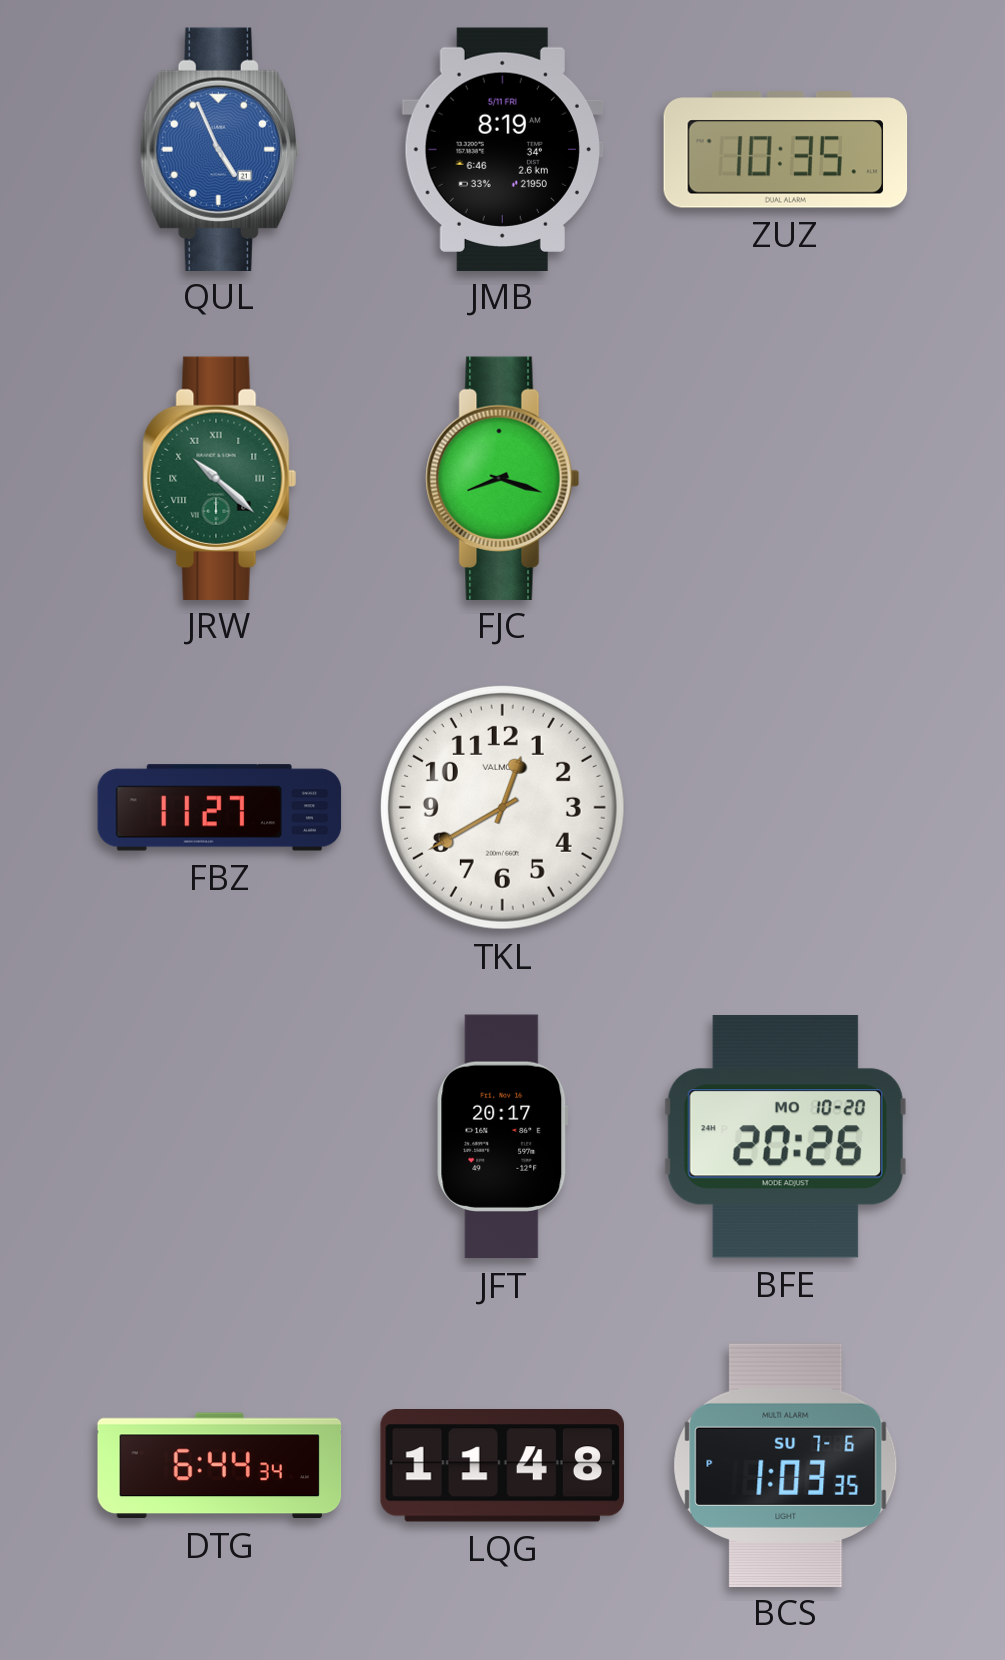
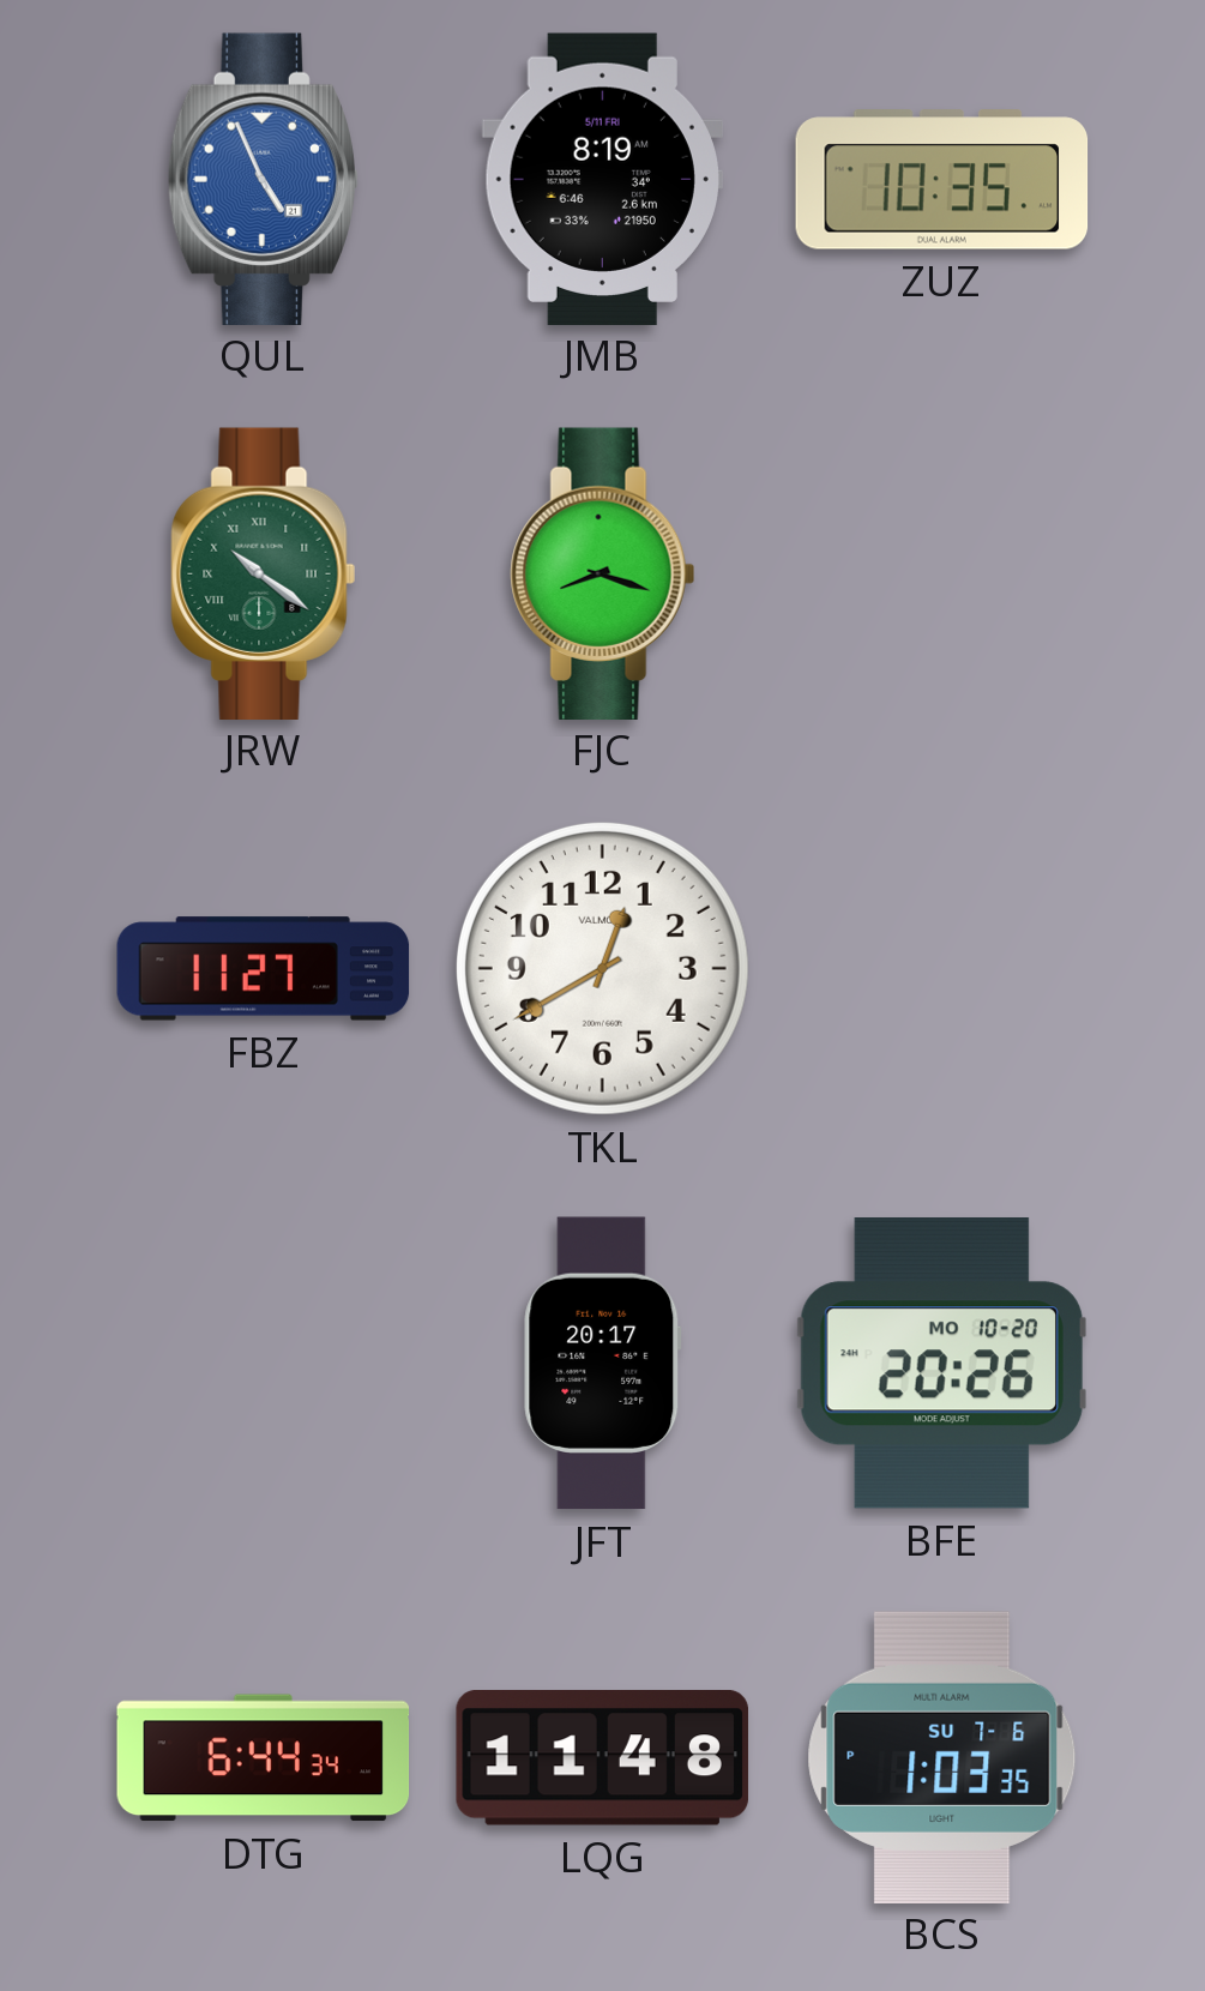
JRW: 10:22 -> 10:21
